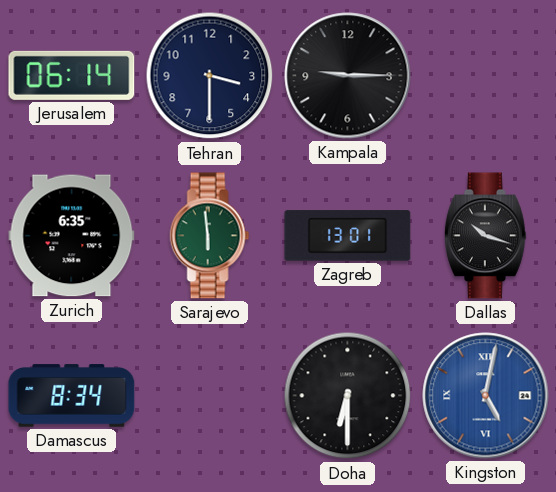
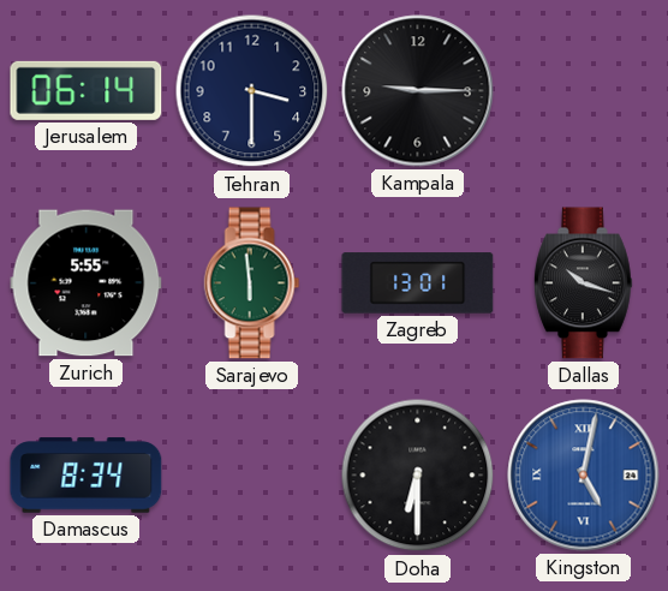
Zurich: 6:35 -> 5:55
